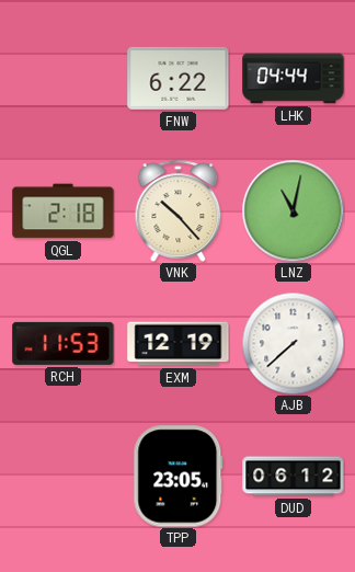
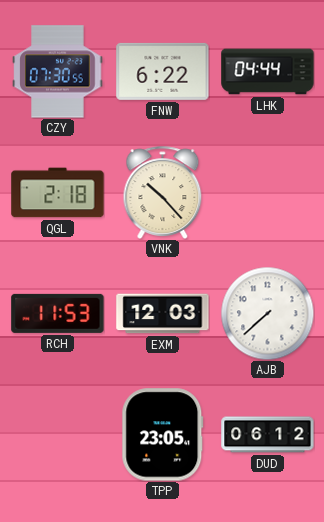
CZY: none -> 07:30
LNZ: 11:02 -> none
EXM: 12:19 -> 12:03
